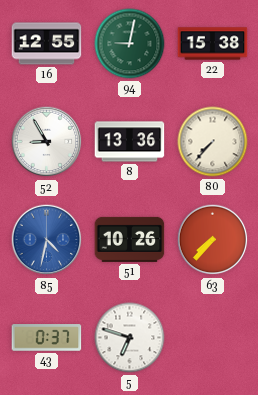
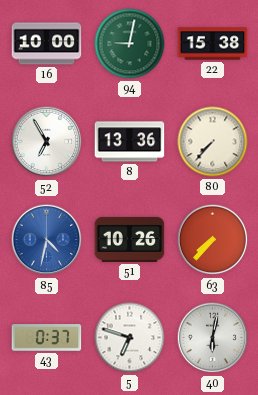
16: 12:55 -> 10:00
52: 8:55 -> 6:55
40: none -> 6:02
